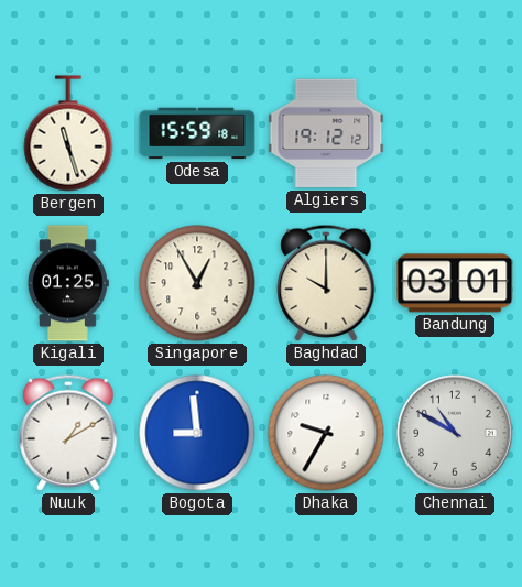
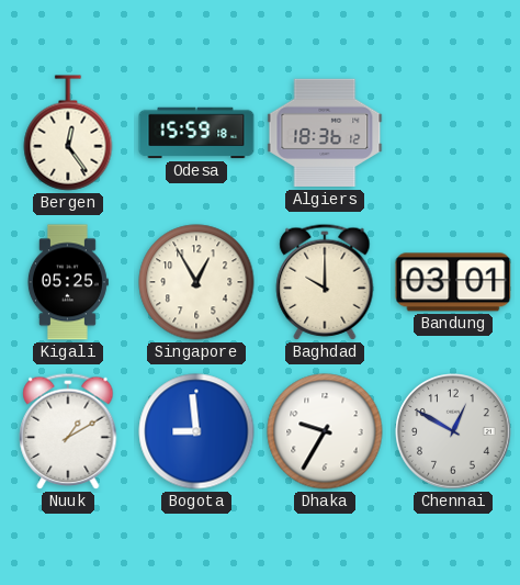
Bergen: 11:27 -> 12:24
Algiers: 19:12 -> 18:36
Kigali: 01:25 -> 05:25
Chennai: 10:50 -> 12:50
